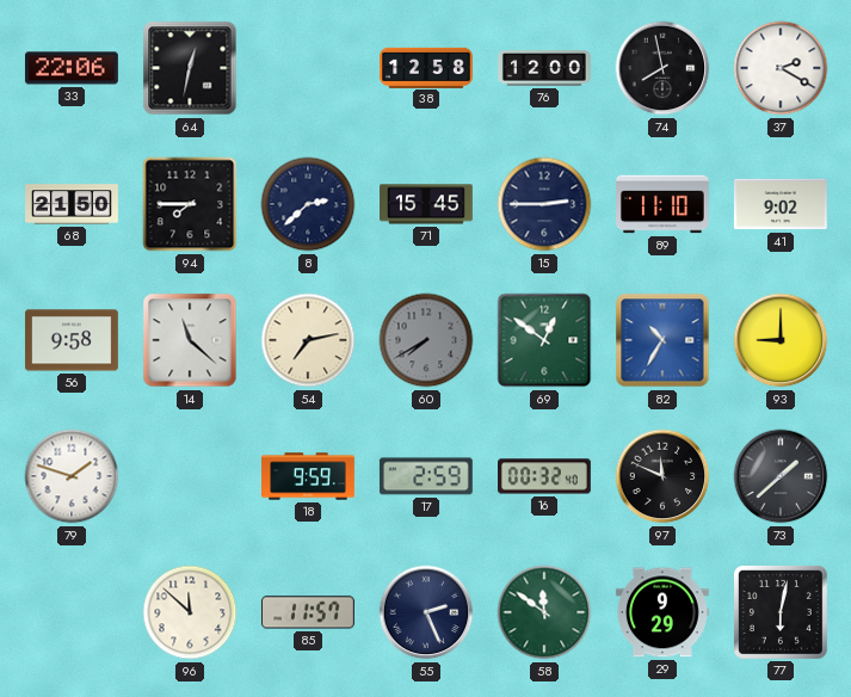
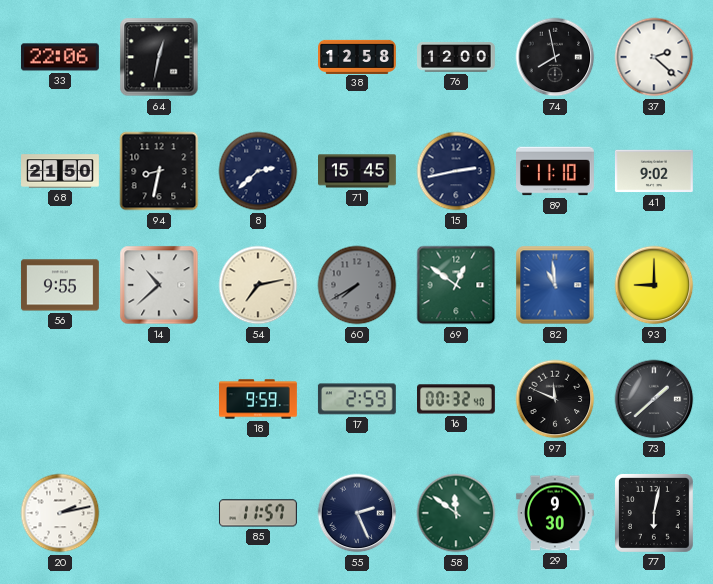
37: 2:20 -> 2:22
94: 7:45 -> 8:32
15: 2:45 -> 2:43
56: 9:58 -> 9:55
14: 11:22 -> 10:38
82: 10:35 -> 10:59
79: 1:48 -> none
20: none -> 2:13
96: 11:52 -> none
29: 9:29 -> 9:30
